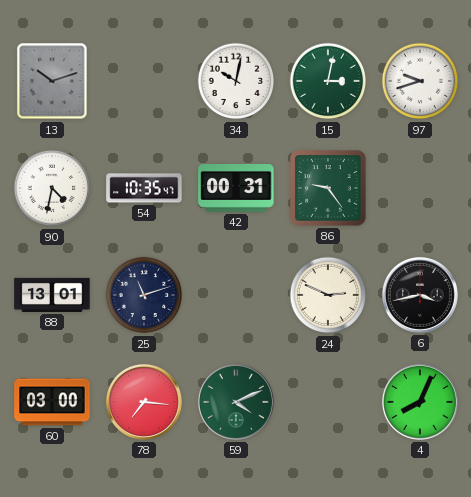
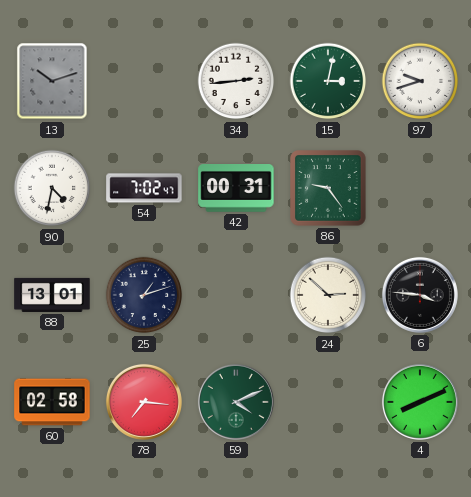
34: 10:02 -> 2:44
54: 10:35 -> 7:02
25: 11:12 -> 1:12
24: 2:49 -> 2:52
6: 3:43 -> 3:46
60: 03:00 -> 02:58
4: 8:04 -> 8:11
